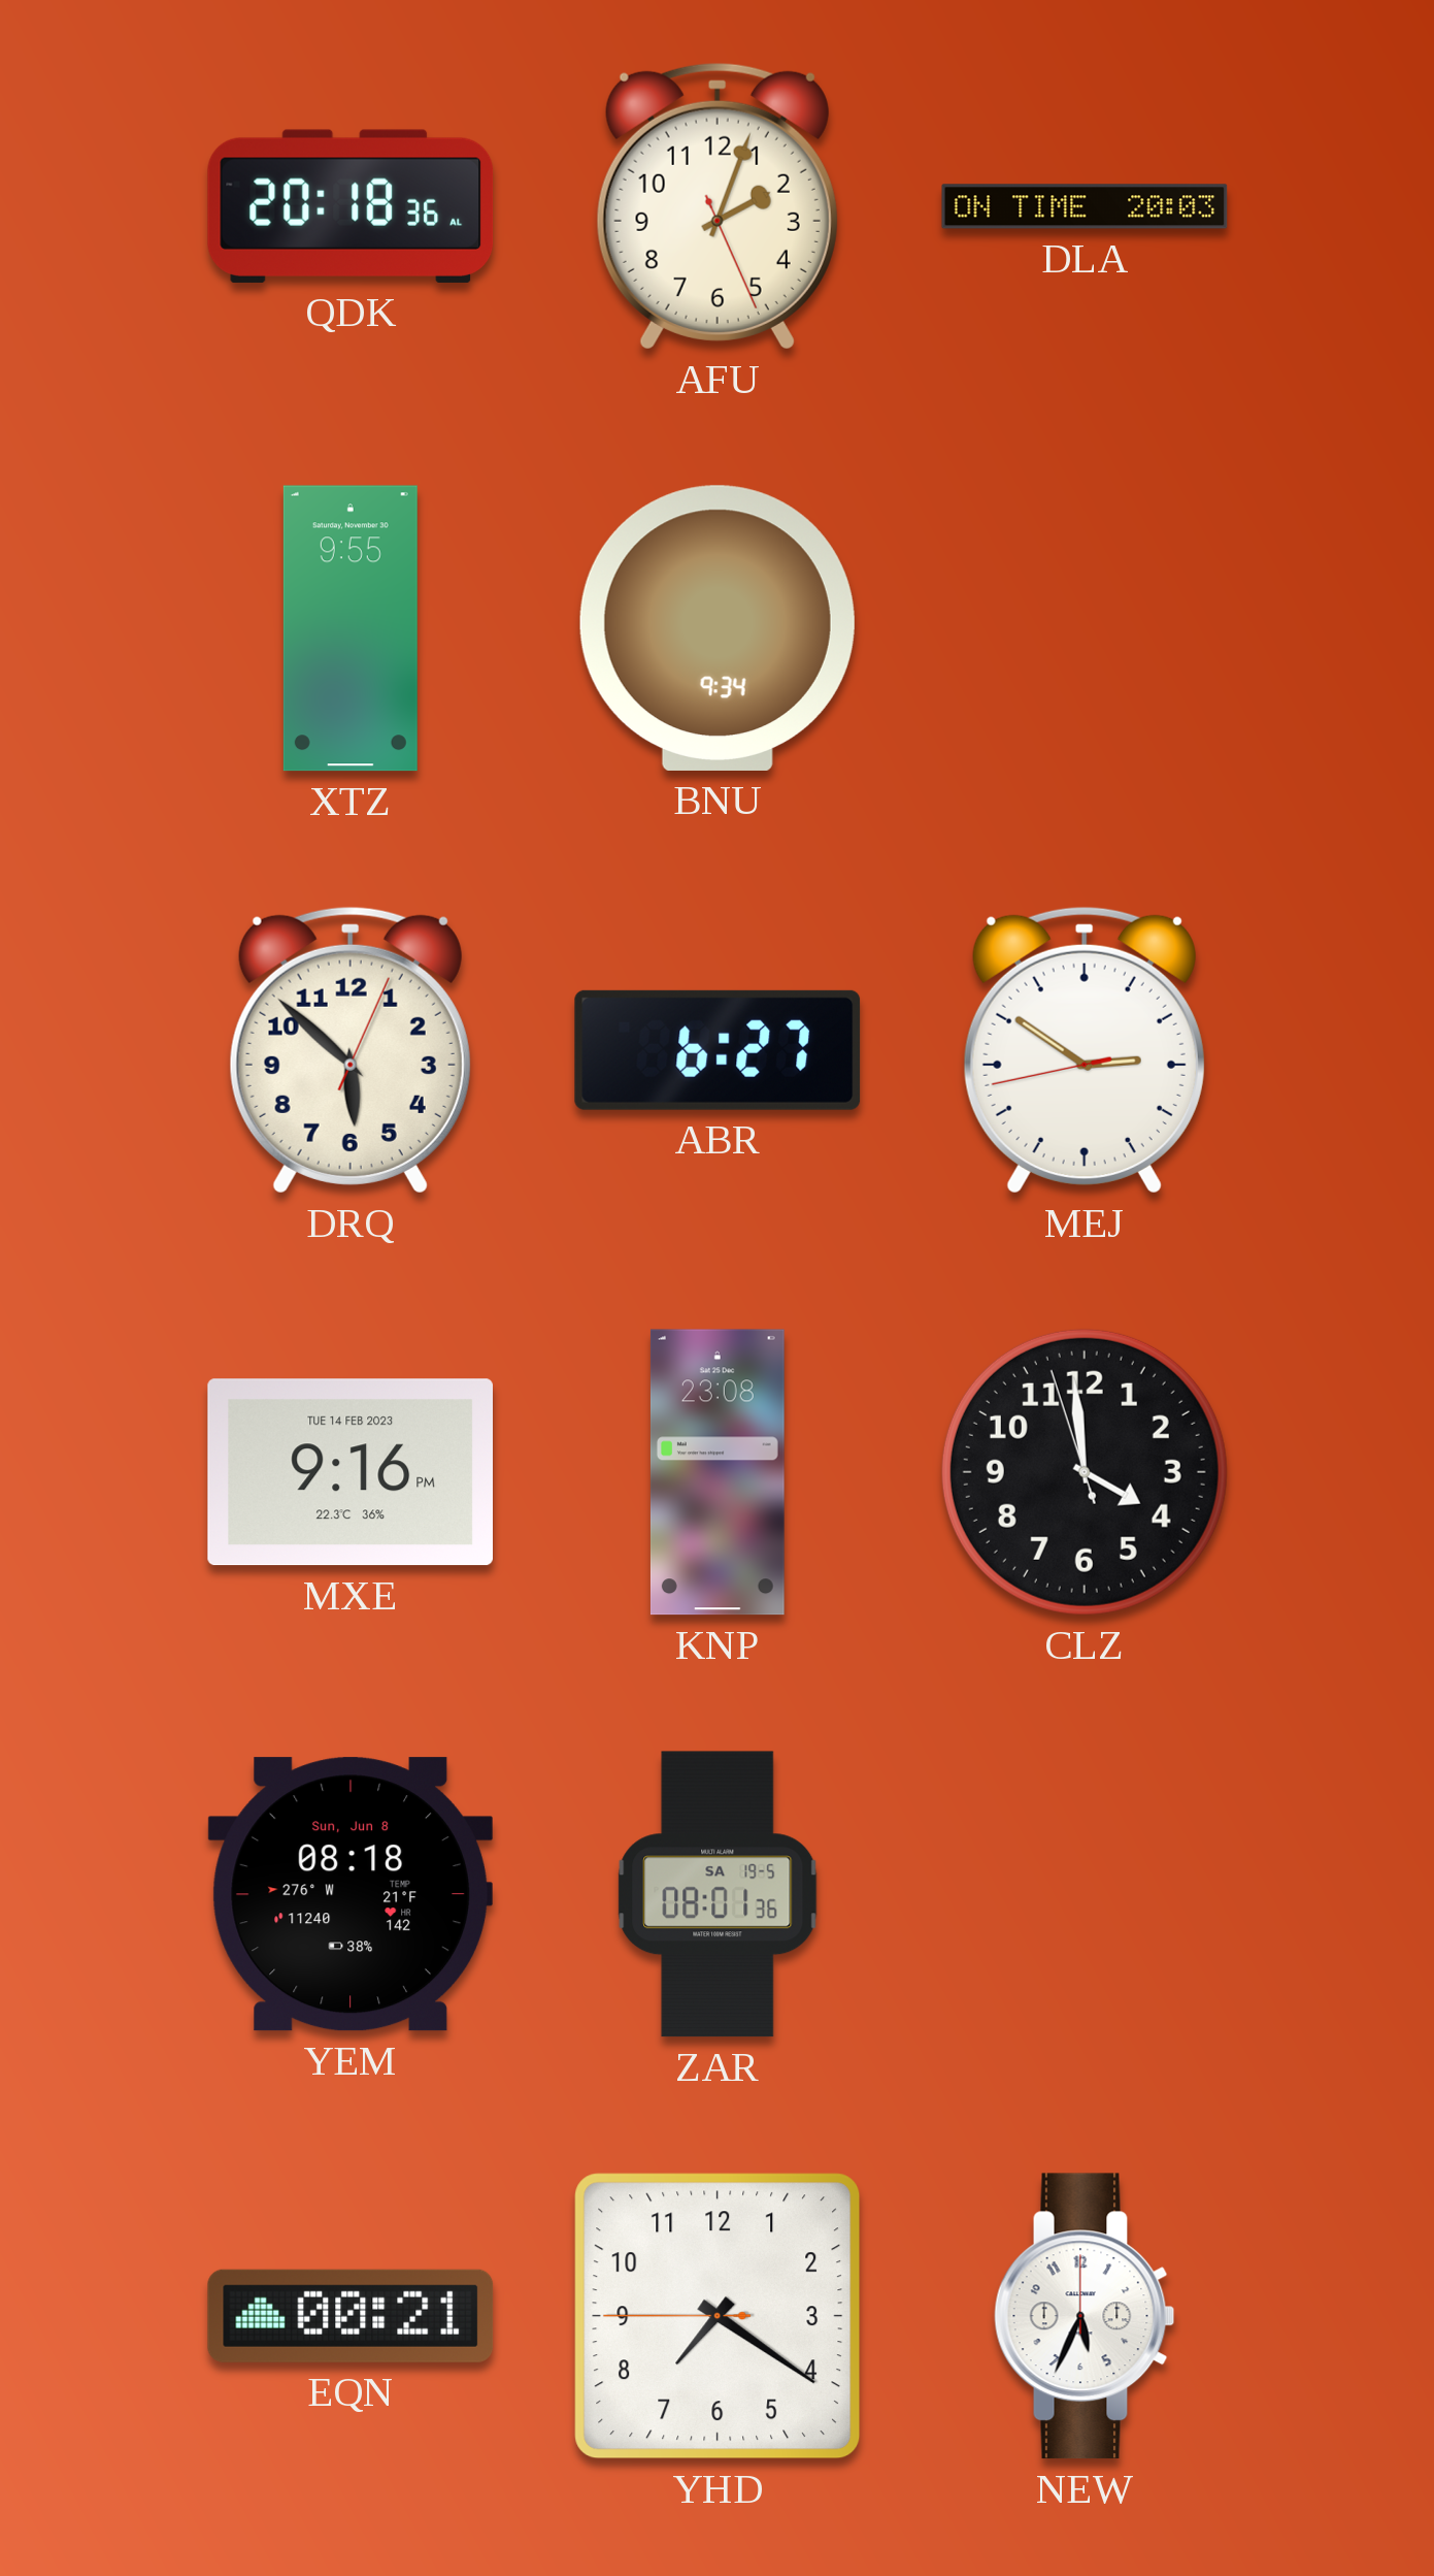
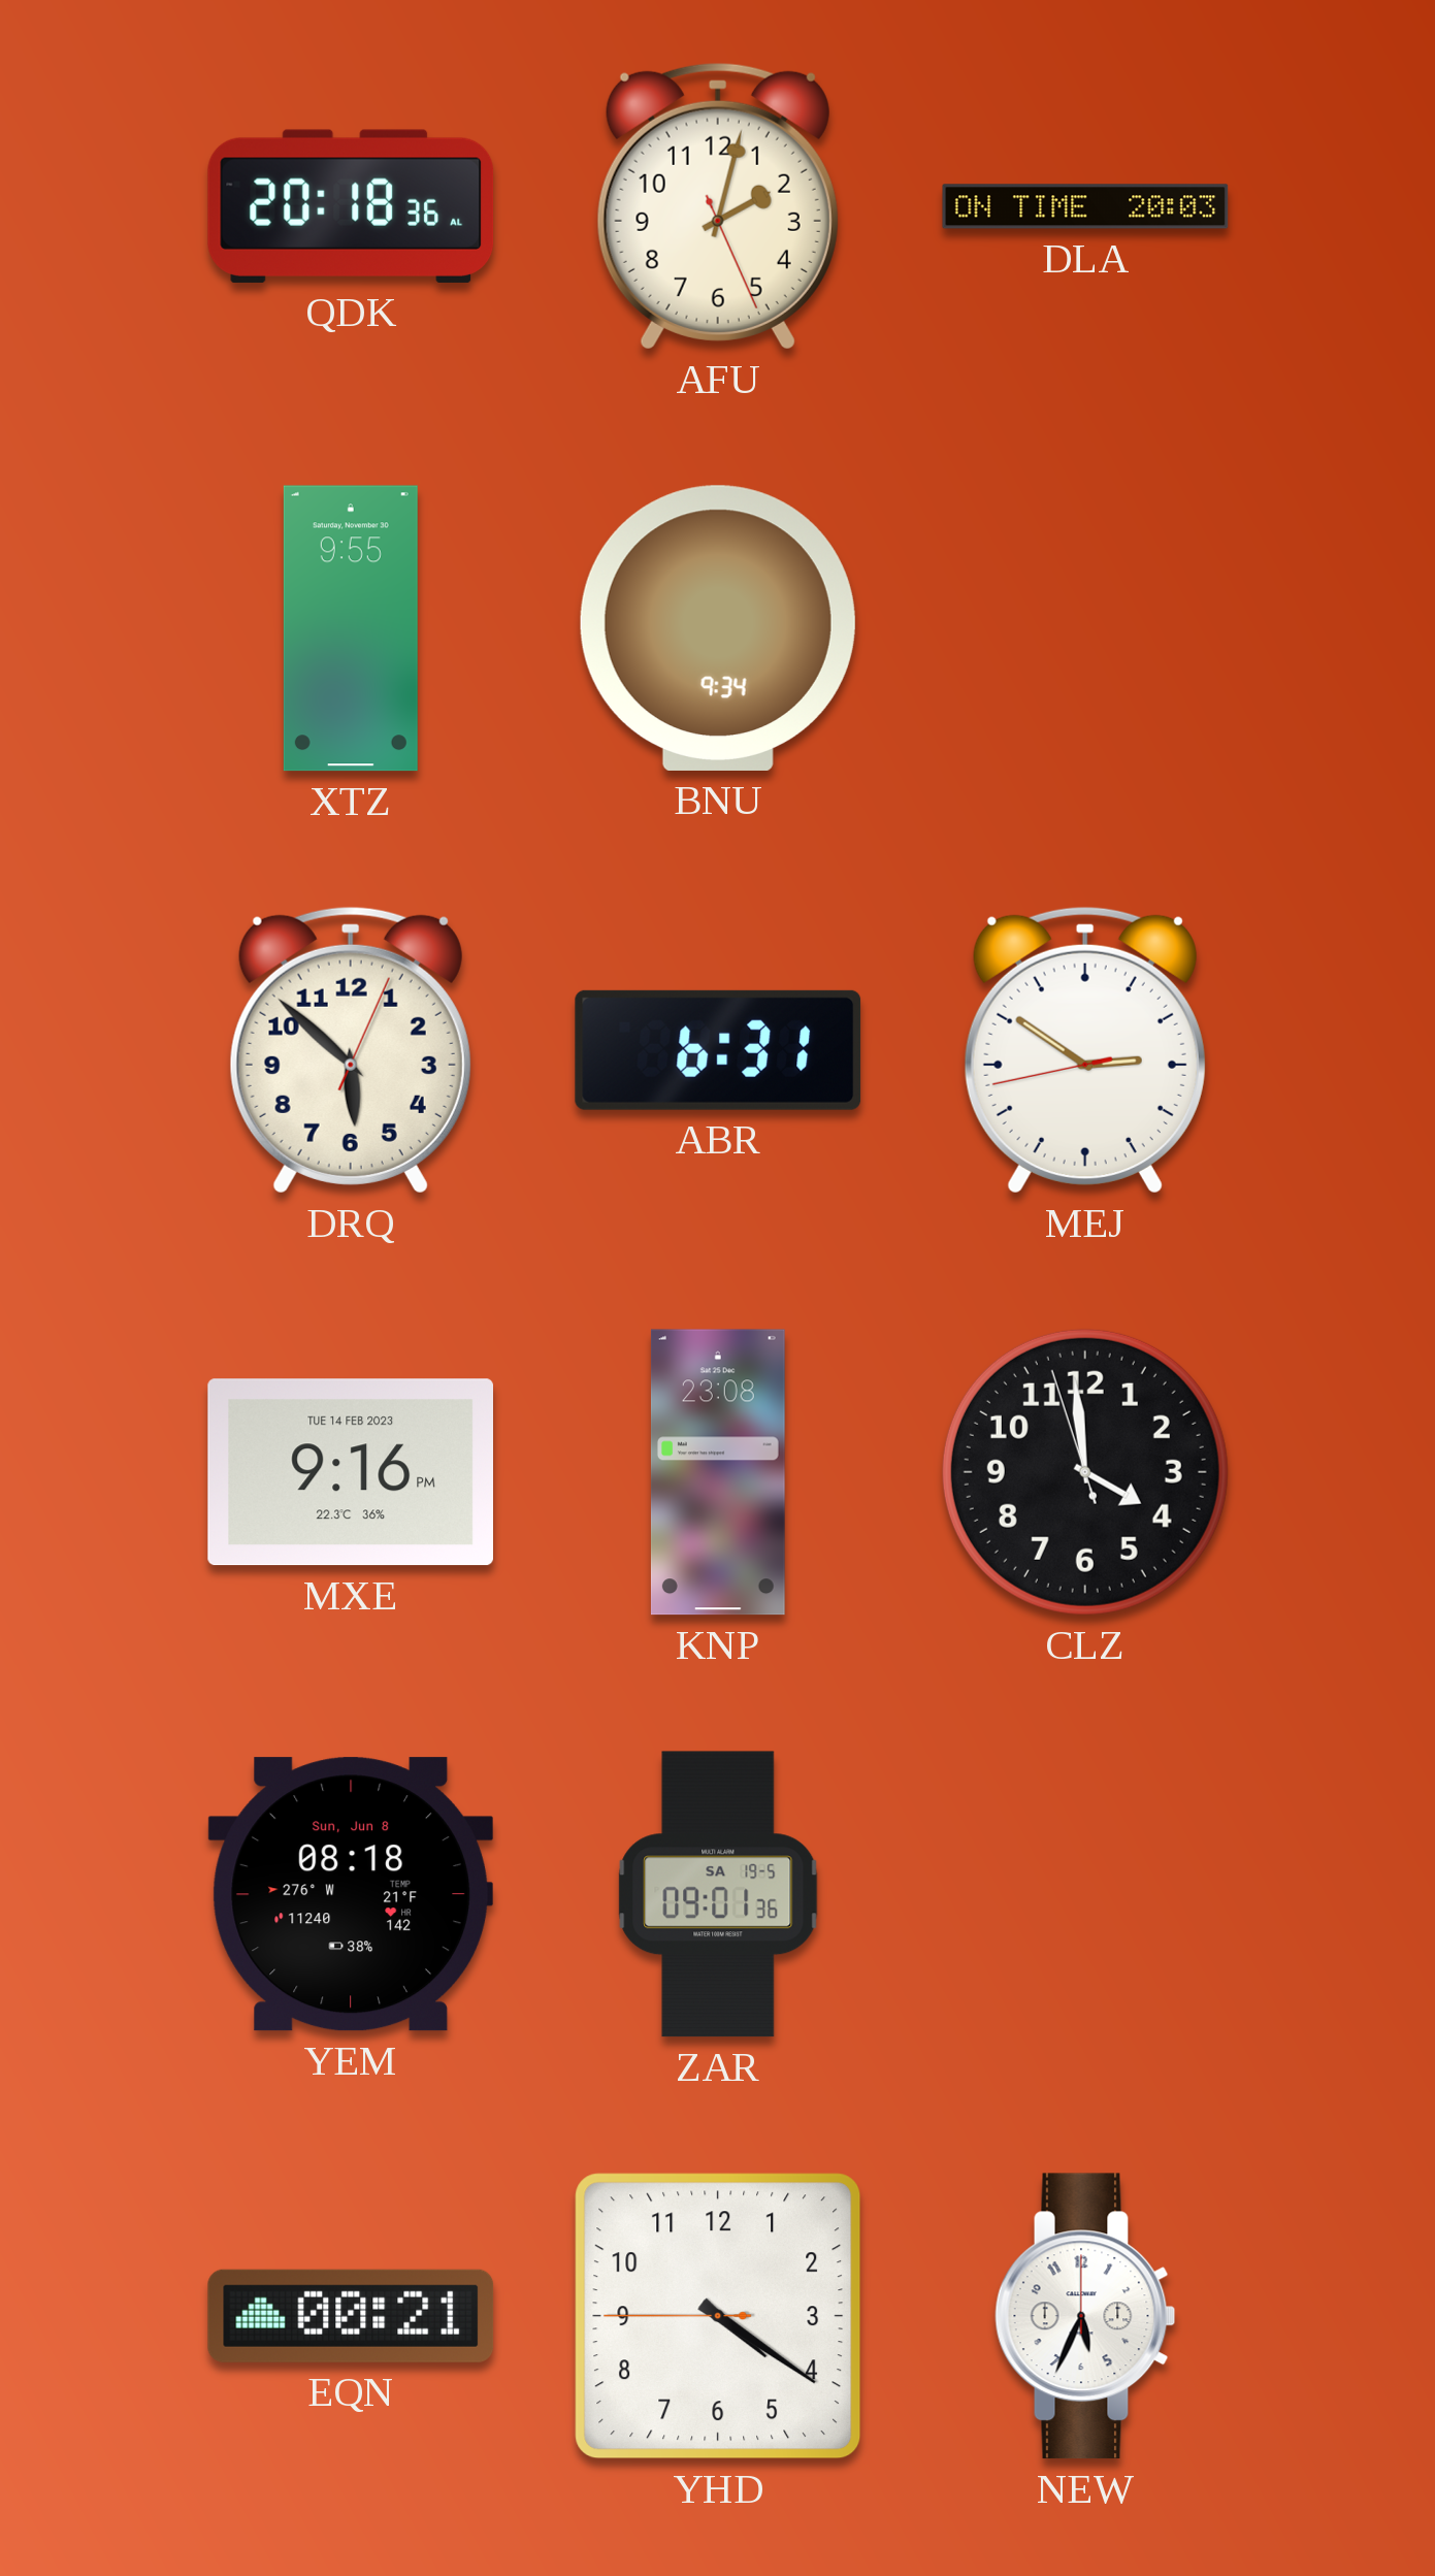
AFU: 2:03 -> 2:02
ABR: 6:27 -> 6:31
ZAR: 08:01 -> 09:01
YHD: 7:20 -> 4:20
